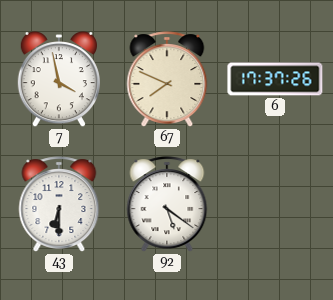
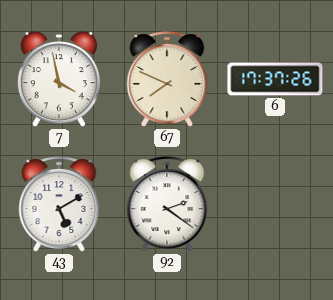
43: 6:30 -> 5:10
92: 5:21 -> 2:21
